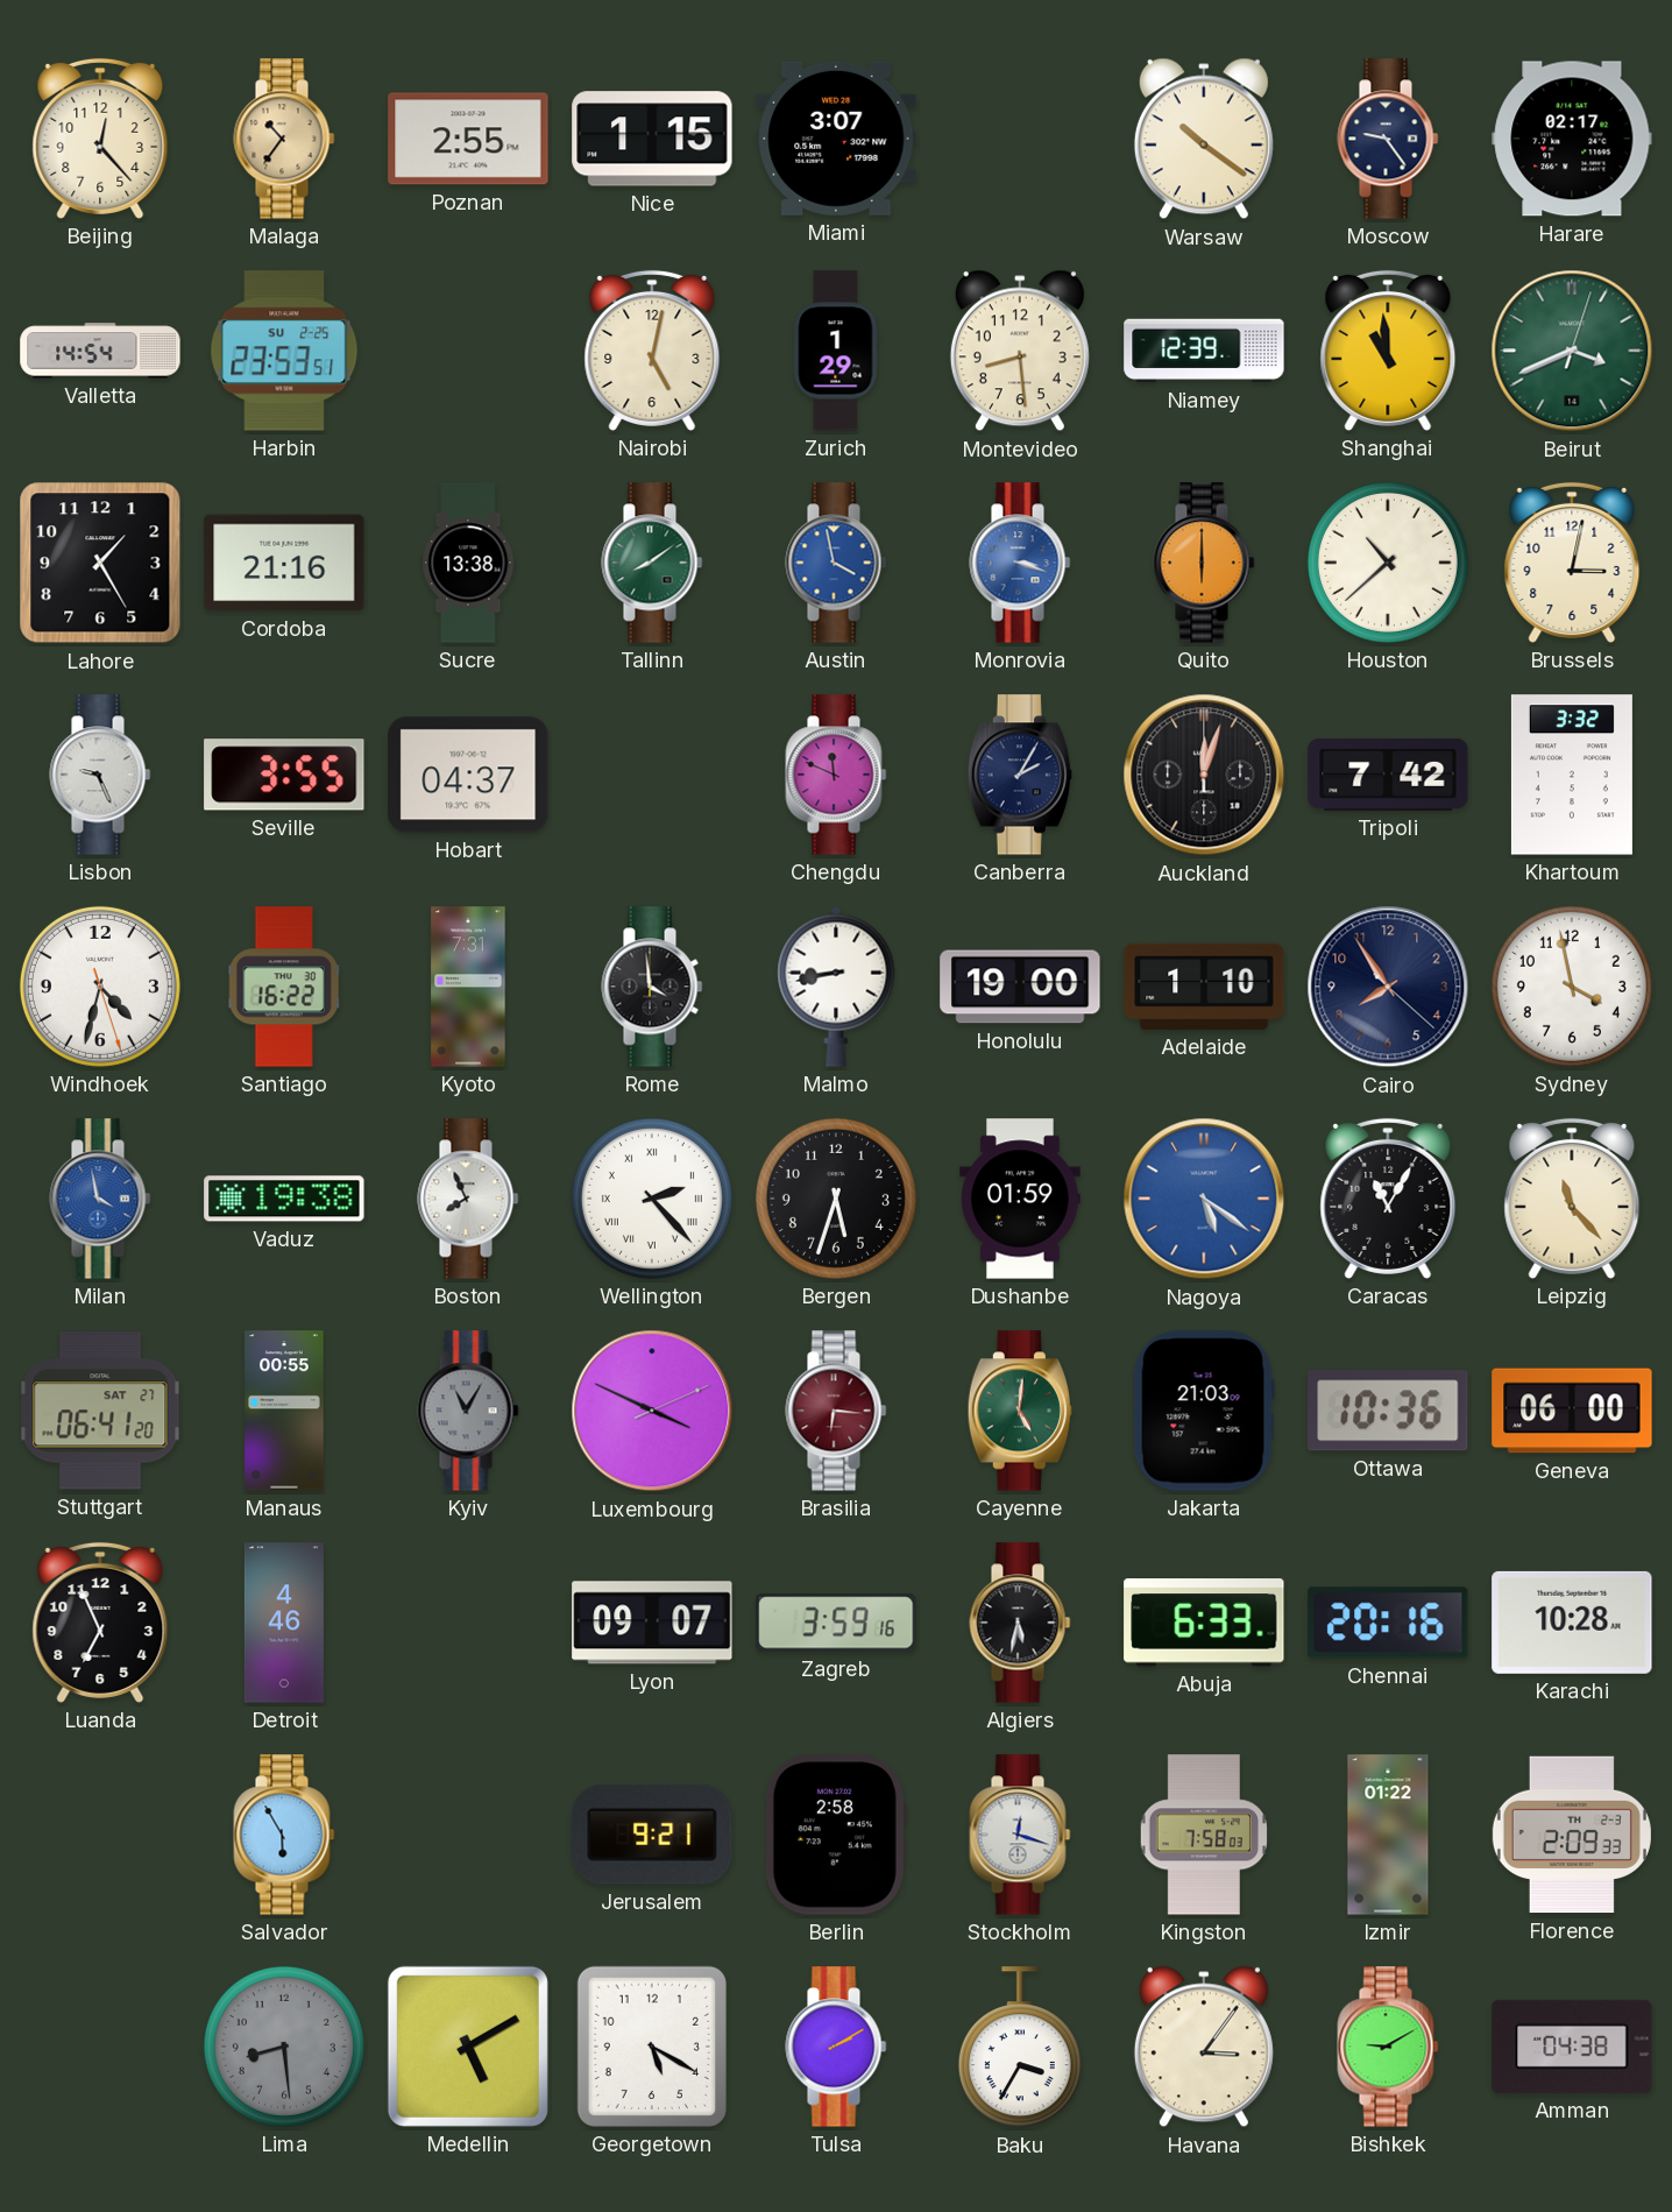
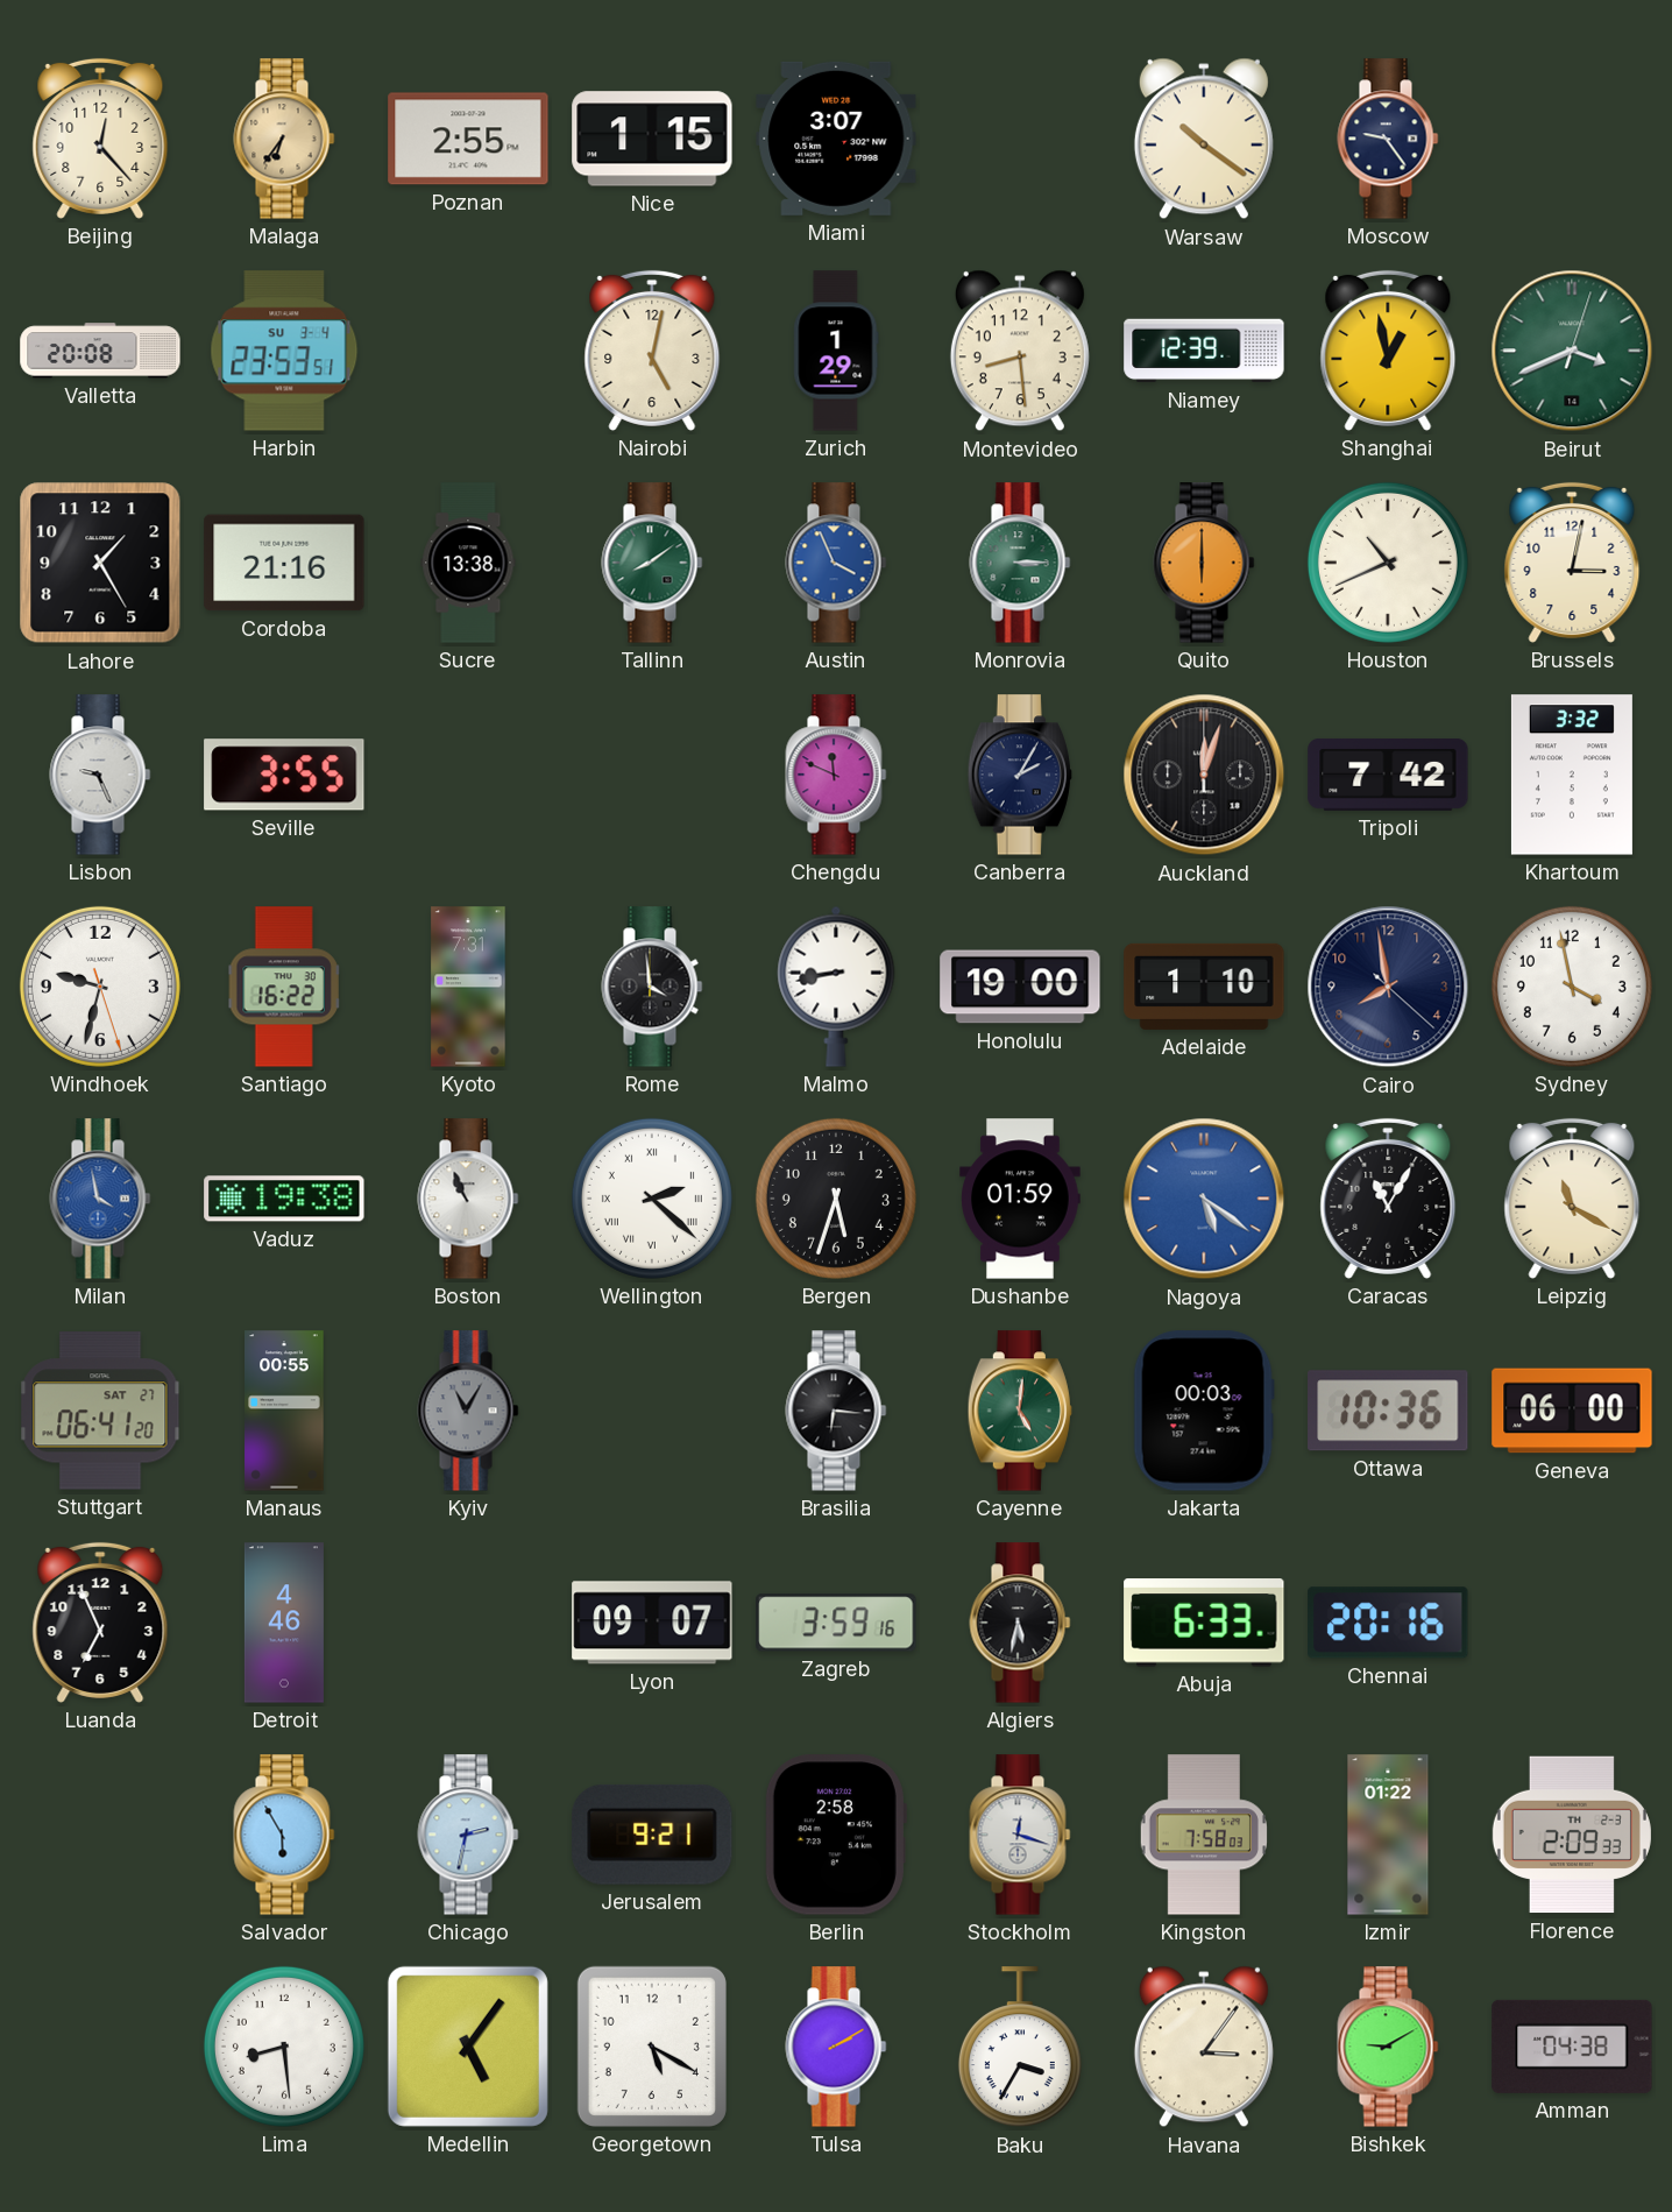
Malaga: 10:36 -> 6:36
Harare: 02:17 -> none
Valletta: 14:54 -> 20:08
Harbin date: SU 2-25 -> SU 3-4
Shanghai: 10:59 -> 12:58
Austin: 3:58 -> 3:56
Monrovia: 3:18 -> 3:15
Monrovia dial: blue -> green
Houston: 10:38 -> 10:41
Hobart: 04:37 -> none
Windhoek: 4:32 -> 9:32
Cairo: 7:54 -> 7:58
Boston: 7:56 -> 10:56
Wellington: 2:23 -> 2:22
Leipzig: 11:23 -> 11:20
Luxembourg: 3:49 -> none
Brasilia dial: burgundy -> black
Jakarta: 21:03 -> 00:03
Karachi: 10:28 -> none
Chicago: none -> 2:32
Lima dial: grey -> white
Medellin: 5:10 -> 5:06
